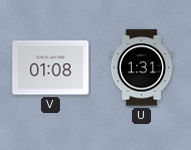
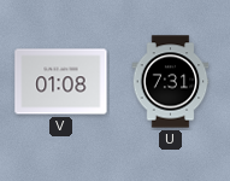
U: 1:31 -> 7:31
